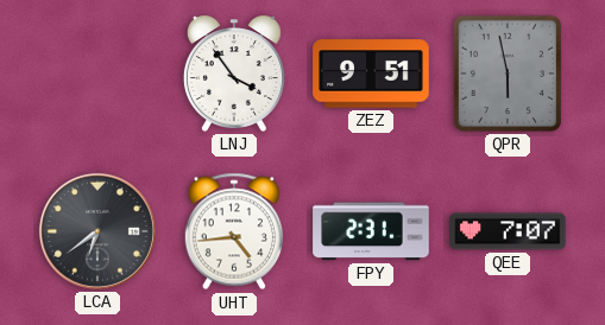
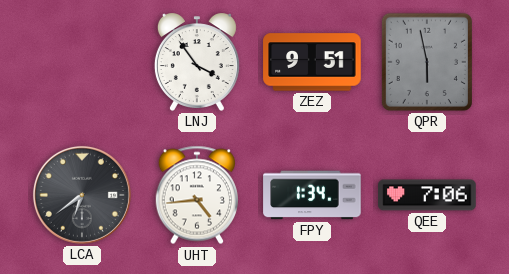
FPY: 2:31 -> 1:34
QEE: 7:07 -> 7:06
